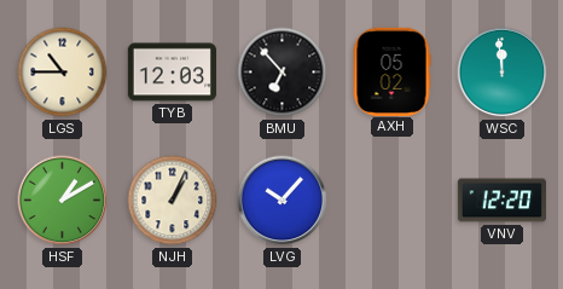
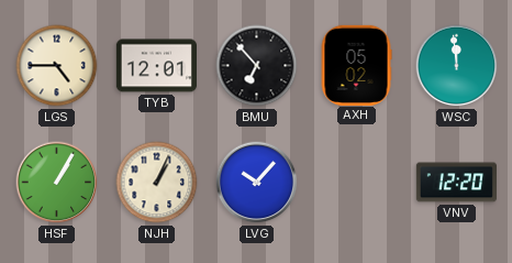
LGS: 10:45 -> 4:45
TYB: 12:03 -> 12:01
HSF: 1:10 -> 1:05
